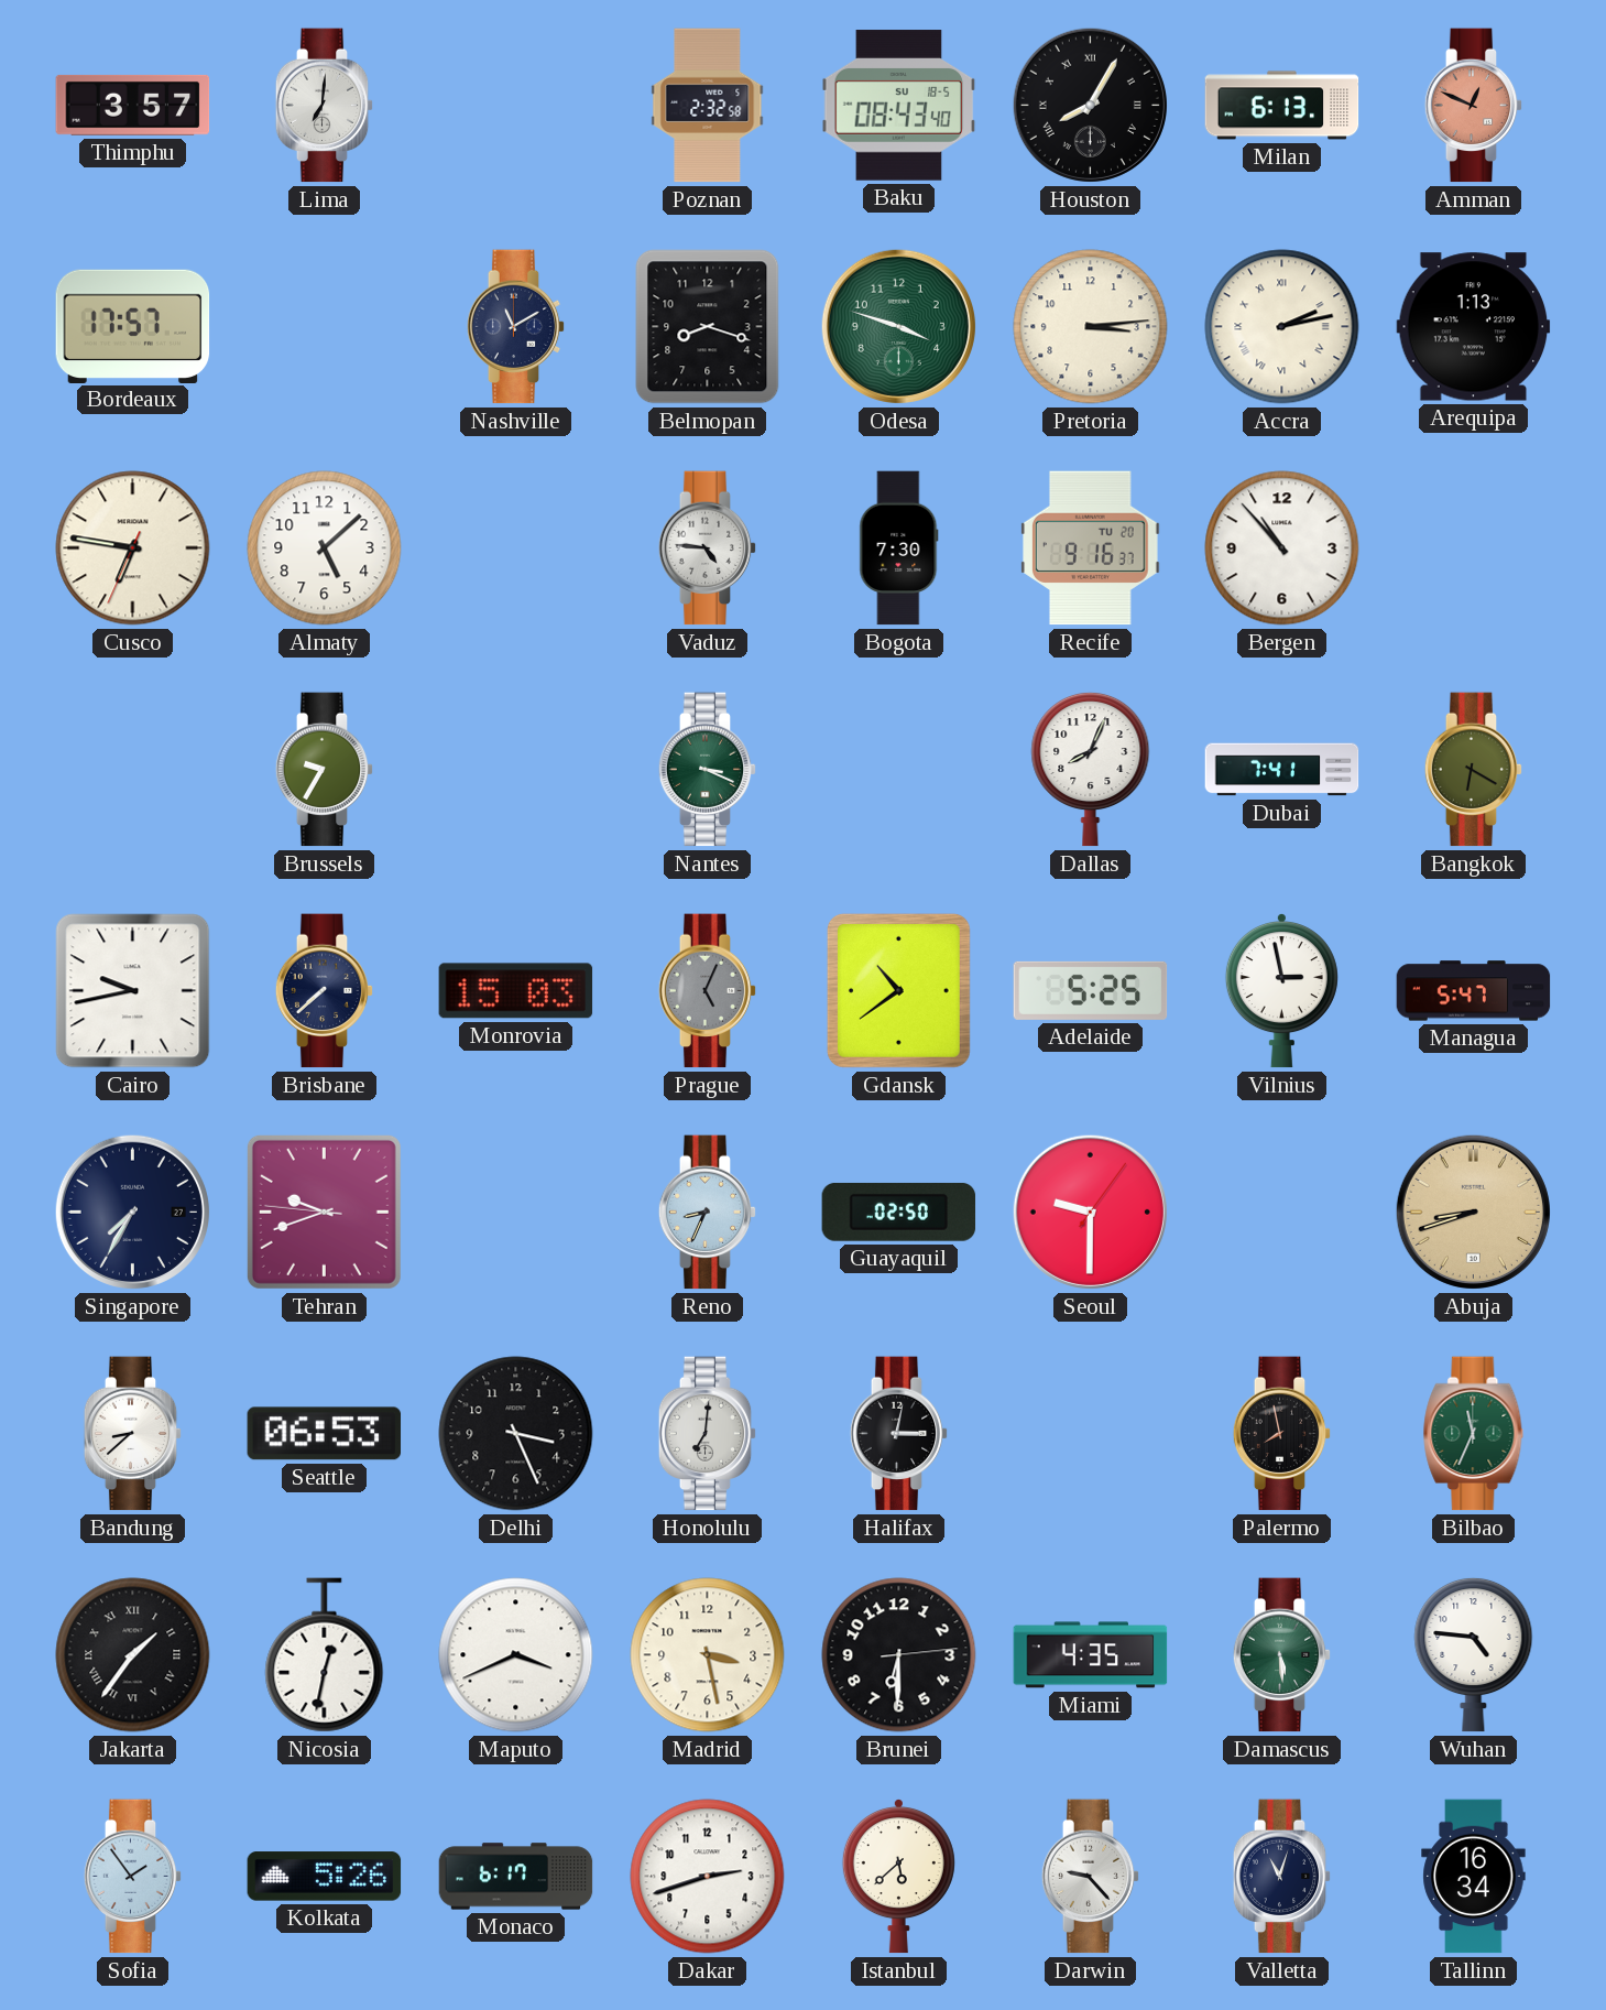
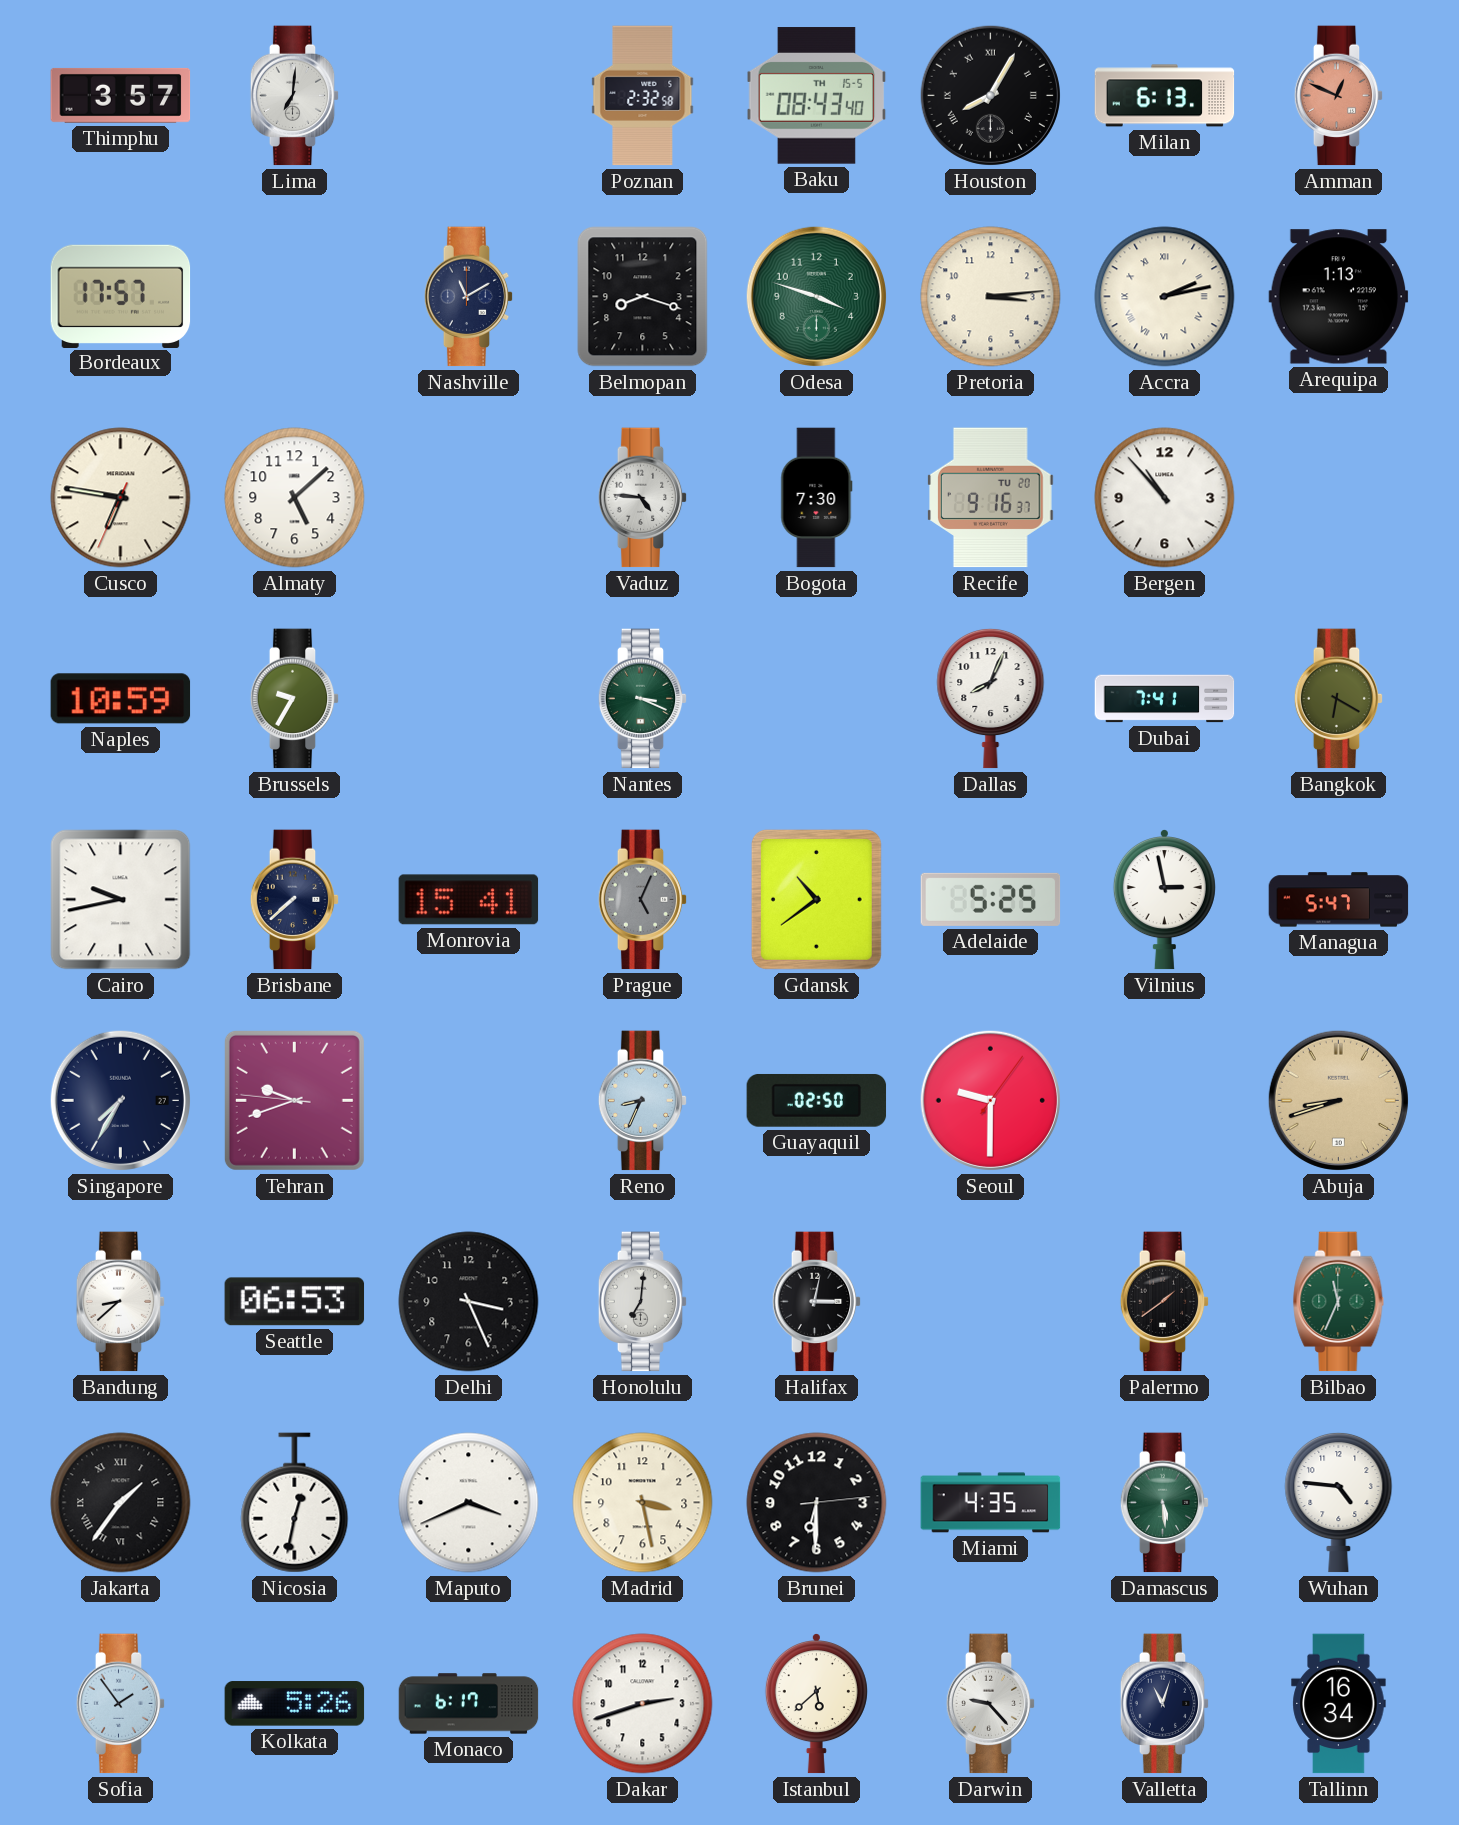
Baku date: SU 18-5 -> TH 15-5
Naples: none -> 10:59
Monrovia: 15:03 -> 15:41
Palermo: 7:58 -> 1:39
